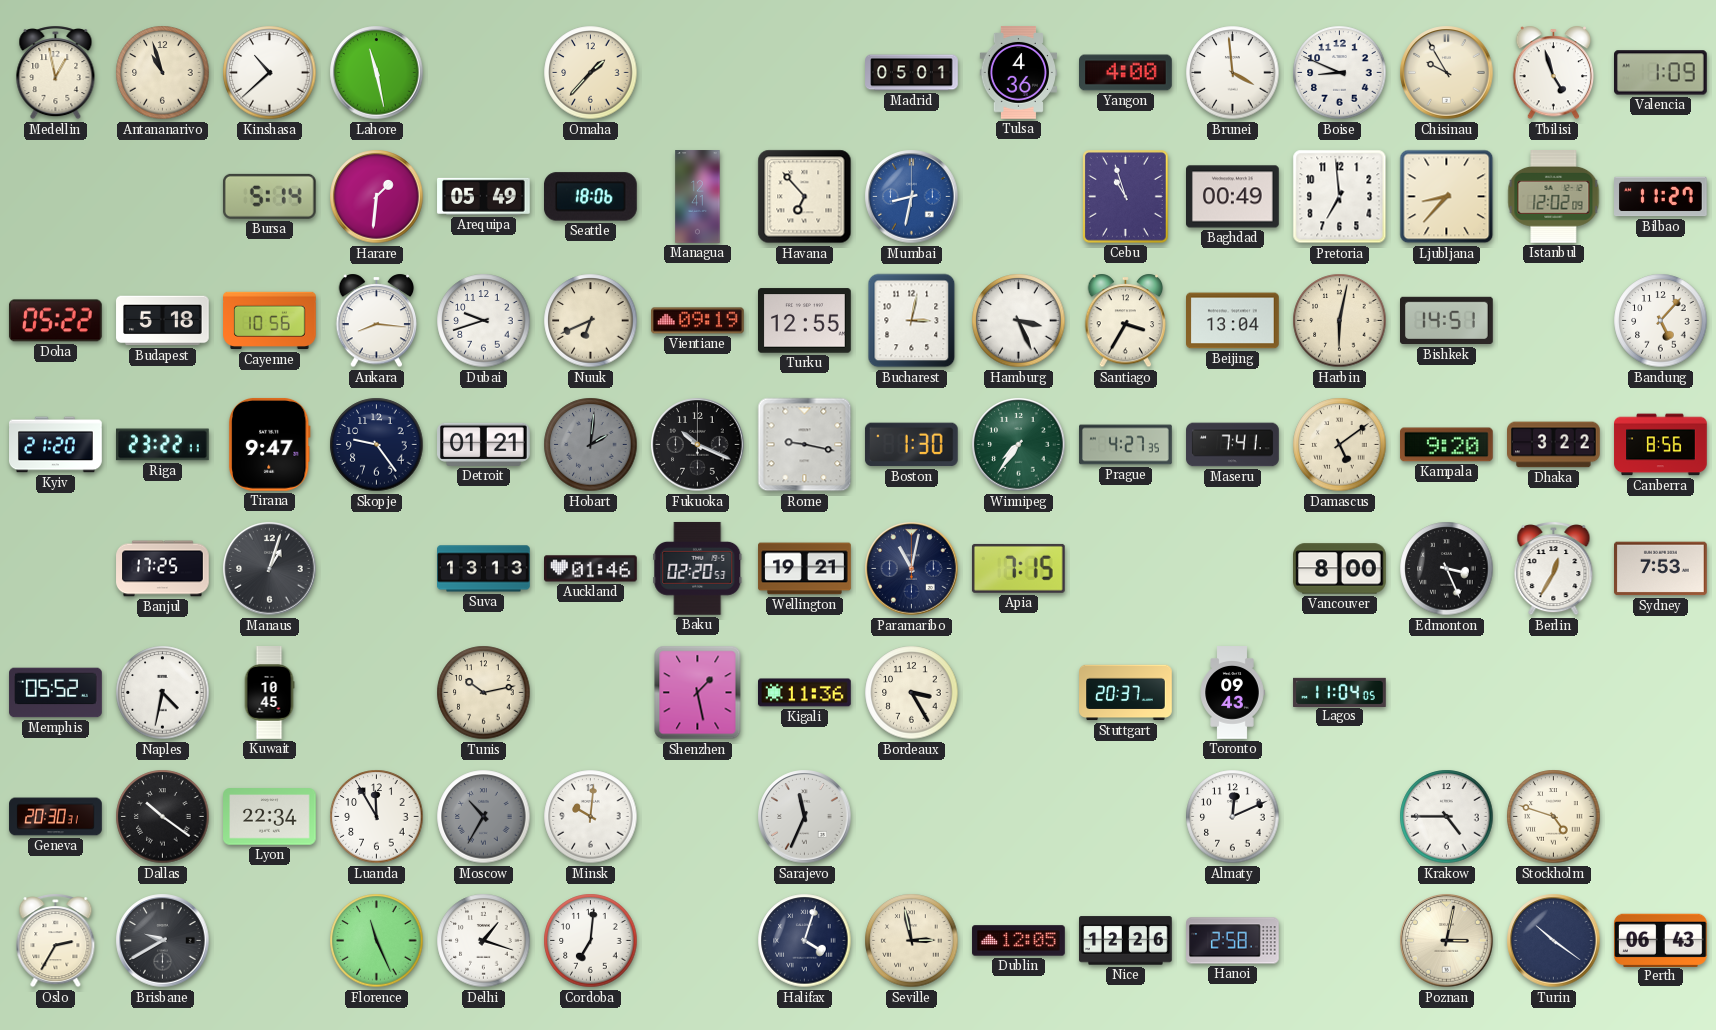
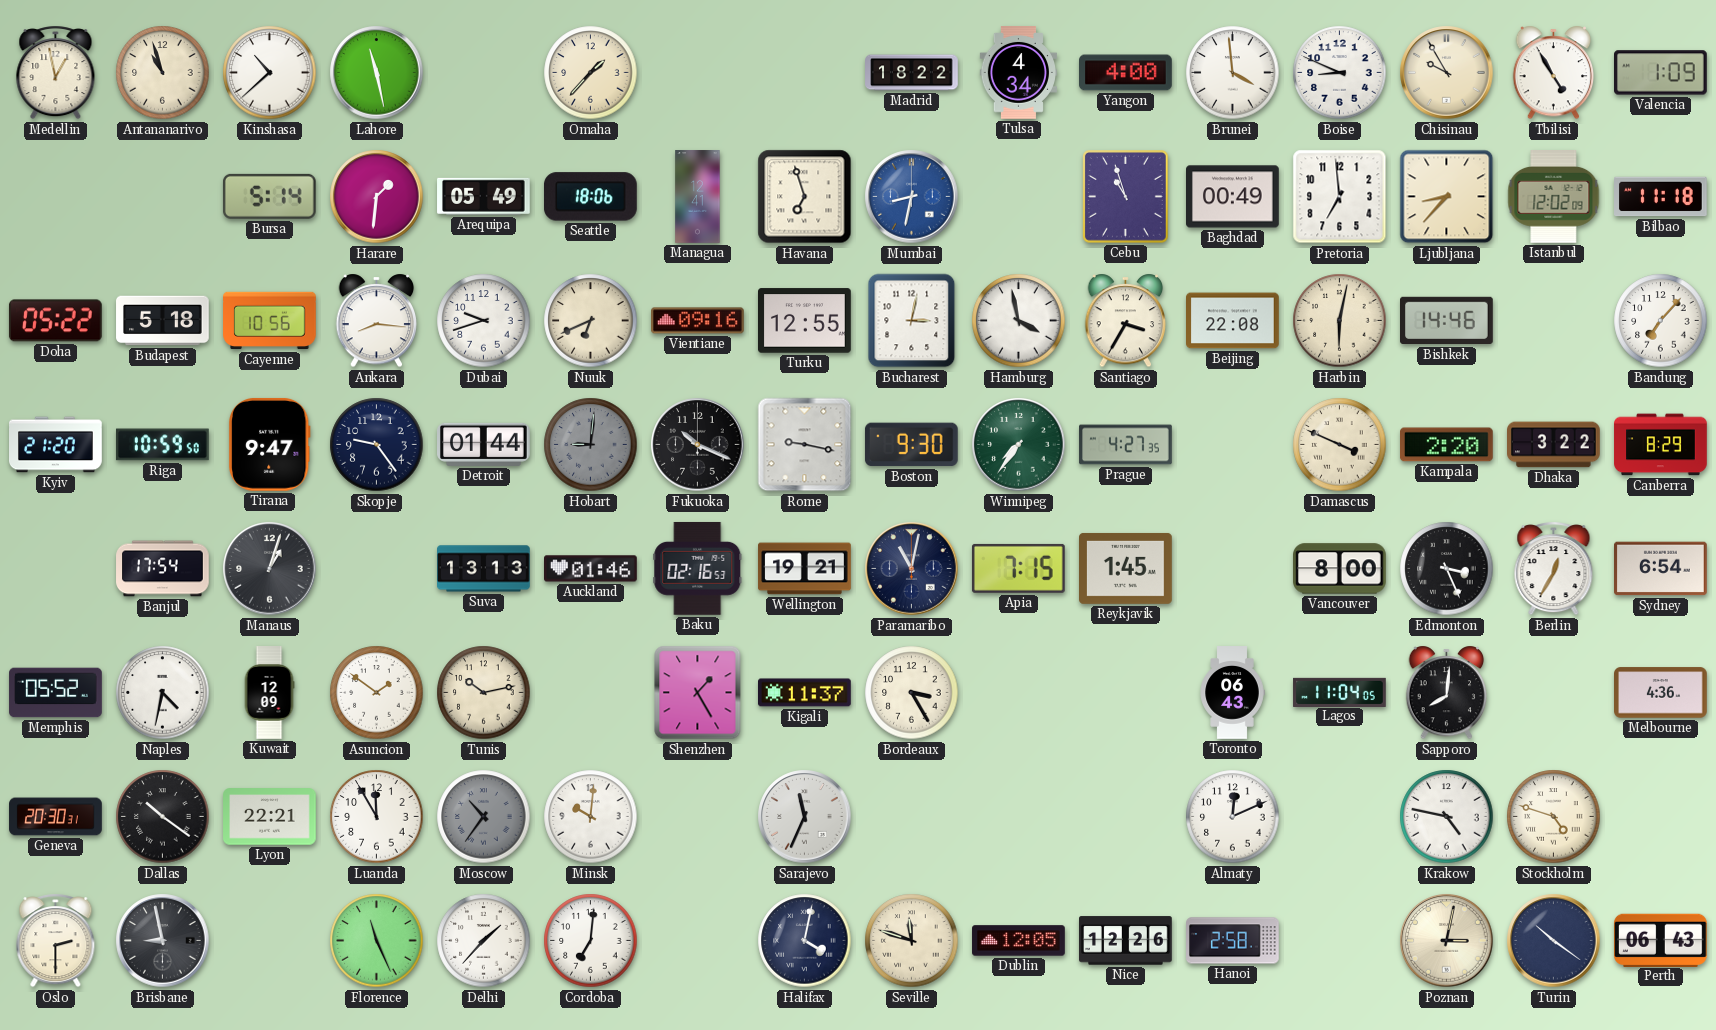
Madrid: 05:01 -> 18:22
Tulsa: 4:36 -> 4:34
Tbilisi: 4:57 -> 4:55
Havana: 6:53 -> 6:57
Bilbao: 11:27 -> 11:18
Vientiane: 09:19 -> 09:16
Hamburg: 3:26 -> 3:58
Beijing: 13:04 -> 22:08
Bishkek: 14:51 -> 14:46
Bandung: 5:07 -> 7:07
Riga: 23:22 -> 10:59
Detroit: 01:21 -> 01:44
Hobart: 2:01 -> 9:01
Boston: 1:30 -> 9:30
Maseru: 7:41 -> none
Damascus: 5:09 -> 3:49
Kampala: 9:20 -> 2:20
Canberra: 8:56 -> 8:29
Banjul: 17:25 -> 17:54
Baku: 02:20 -> 02:16
Reykjavik: none -> 1:45
Sydney: 7:53 -> 6:54
Kuwait: 10:45 -> 12:09
Asuncion: none -> 1:51
Shenzhen: 1:28 -> 1:25
Kigali: 11:36 -> 11:37
Stuttgart: 20:37 -> none
Toronto: 09:43 -> 06:43
Sapporo: none -> 8:01
Melbourne: none -> 4:36
Lyon: 22:34 -> 22:21
Moscow: 10:35 -> 10:36
Krakow: 4:45 -> 4:47
Oslo: 2:35 -> 2:30
Brisbane: 9:40 -> 8:58
Delhi: 1:18 -> 1:37
Halifax: 4:03 -> 4:02
Seville: 2:58 -> 11:48
